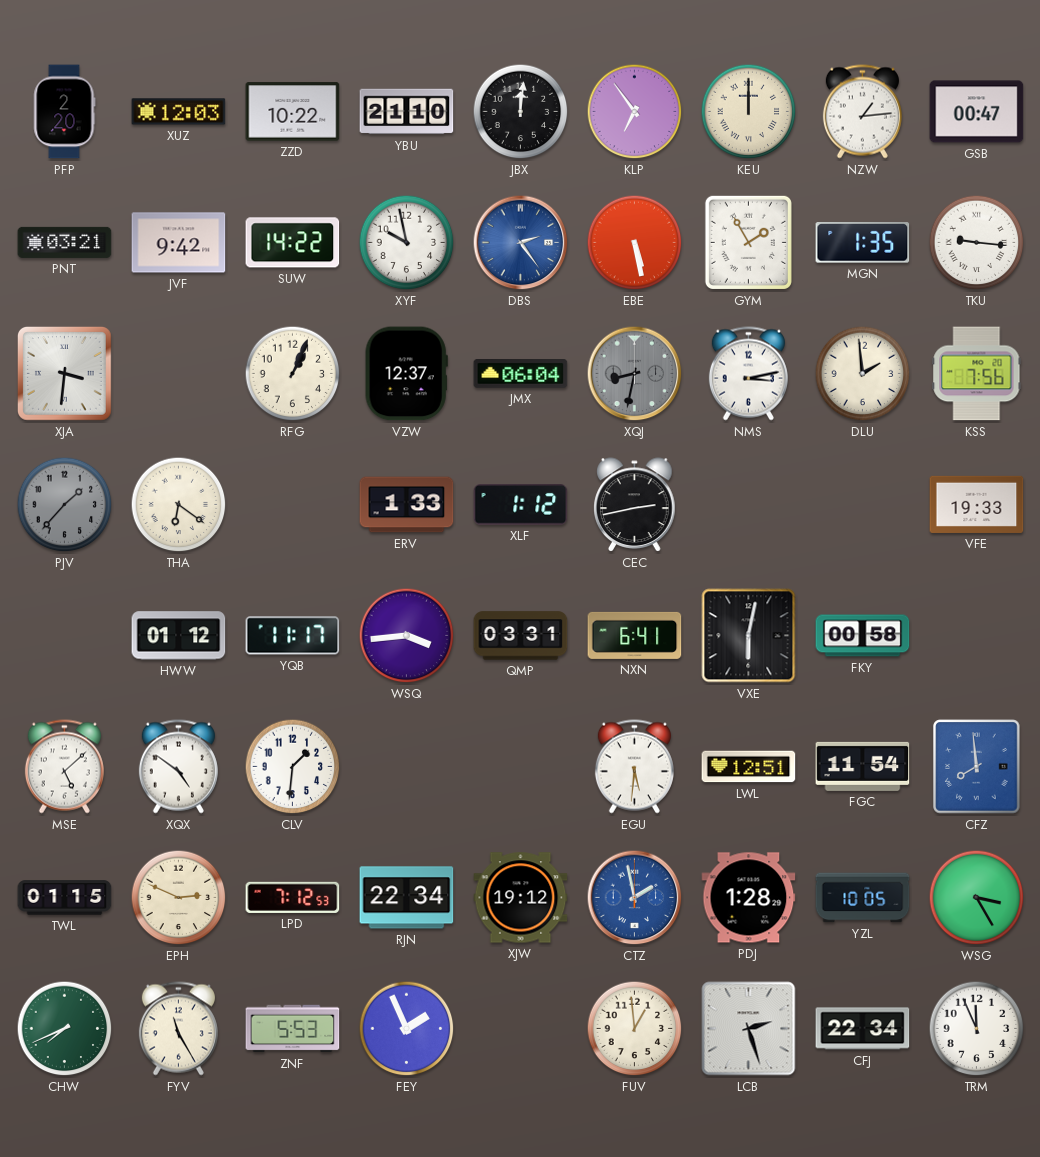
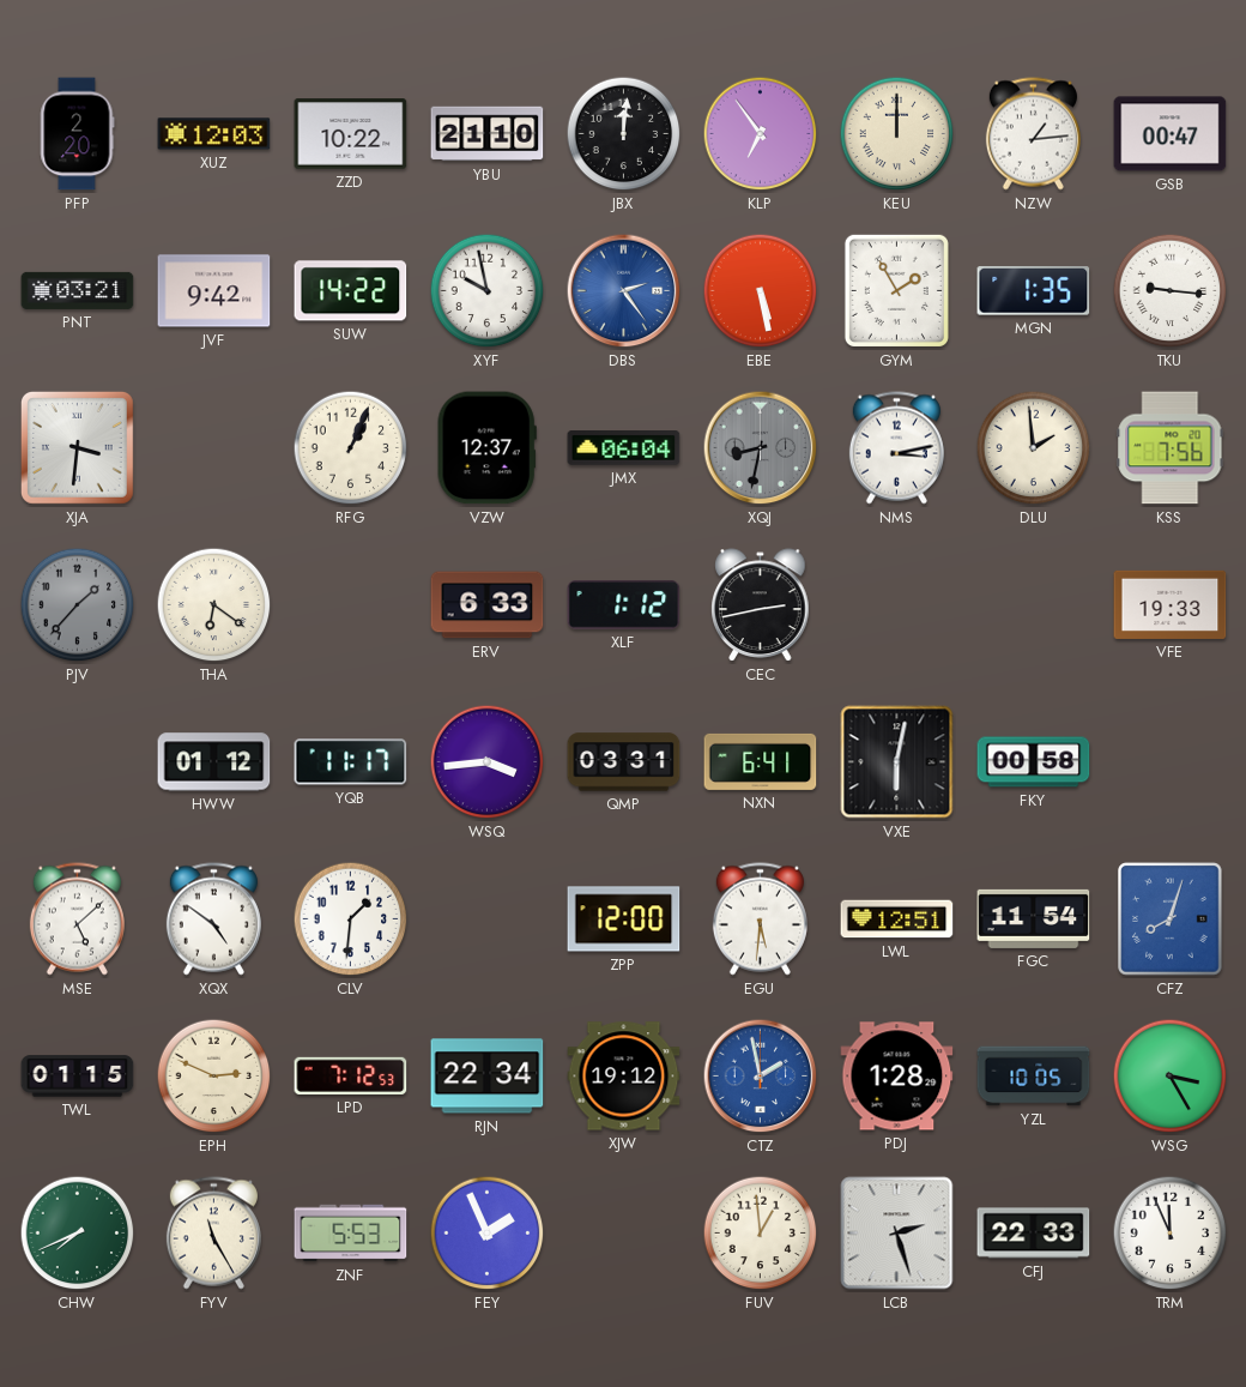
ERV: 1:33 -> 6:33
ZPP: none -> 12:00
CFZ: 7:59 -> 8:03
CFJ: 22:34 -> 22:33
